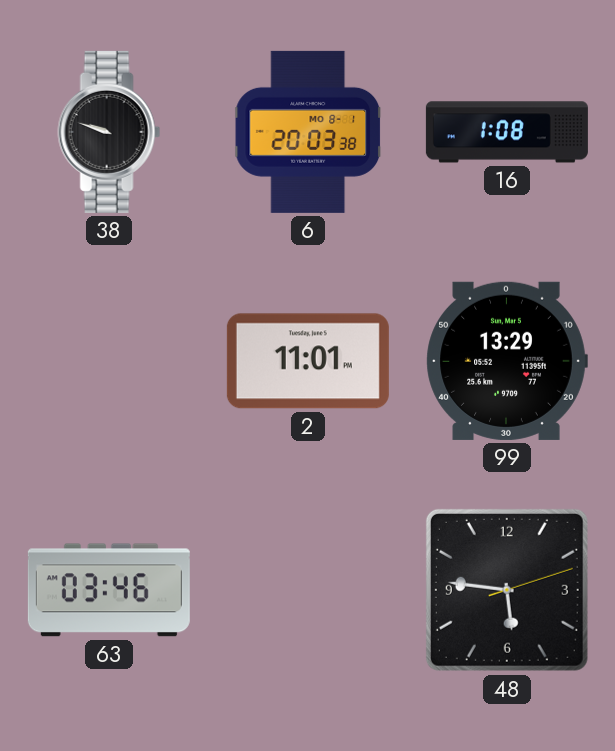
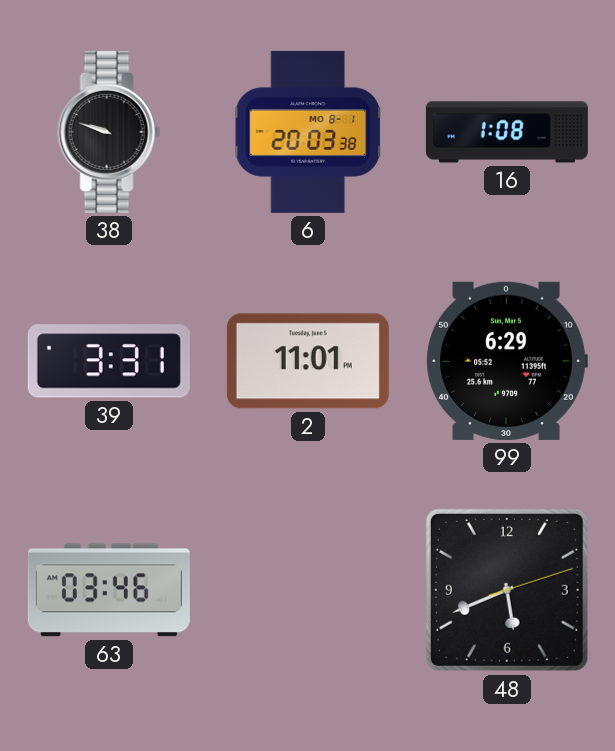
39: none -> 3:31
99: 13:29 -> 6:29
48: 5:46 -> 5:41
